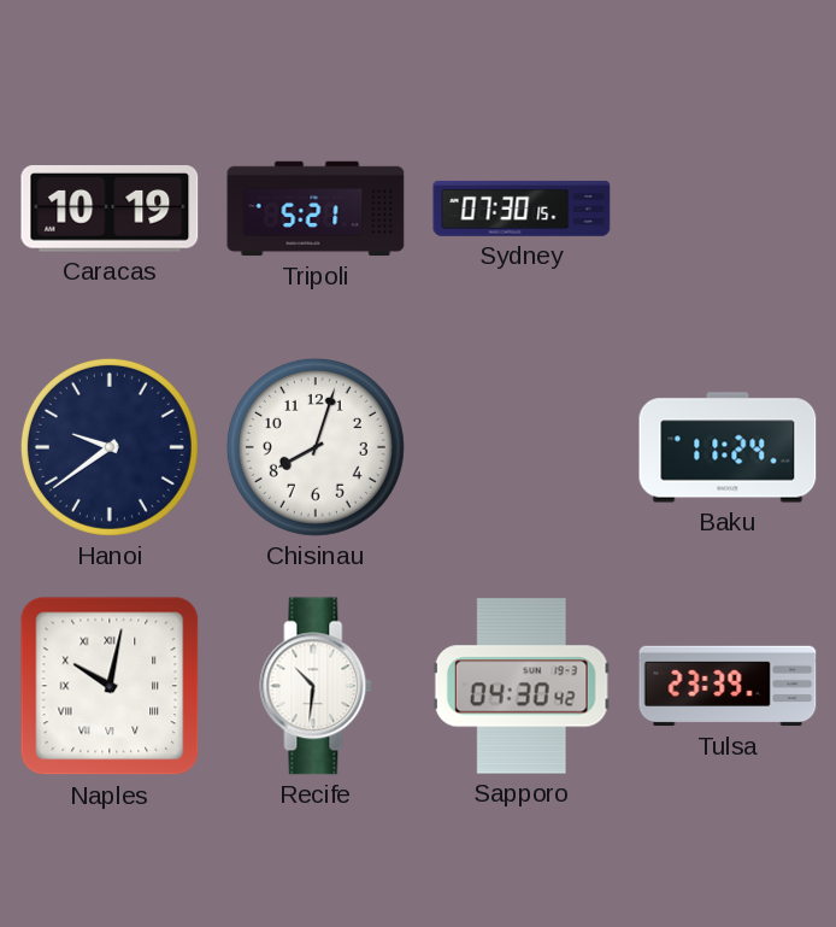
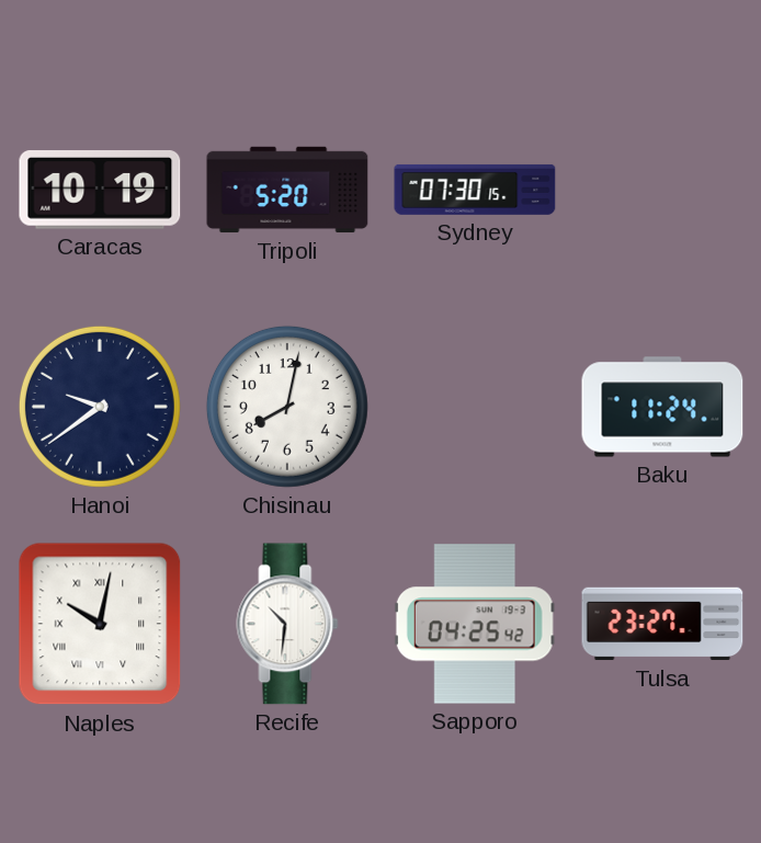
Tripoli: 5:21 -> 5:20
Chisinau: 8:03 -> 8:02
Sapporo: 04:30 -> 04:25
Tulsa: 23:39 -> 23:27
